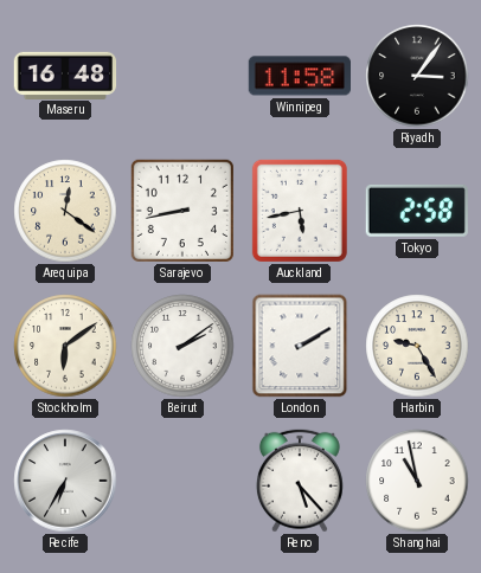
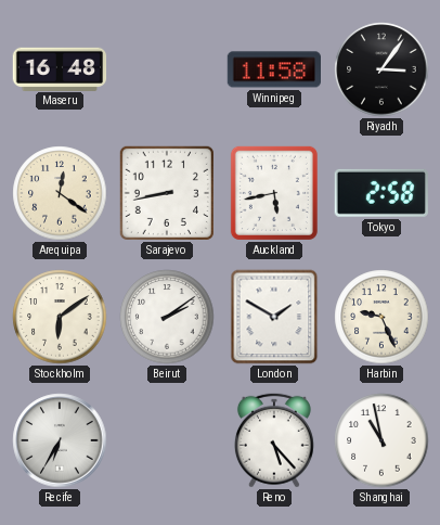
London: 2:10 -> 1:50
Harbin: 9:25 -> 9:26
